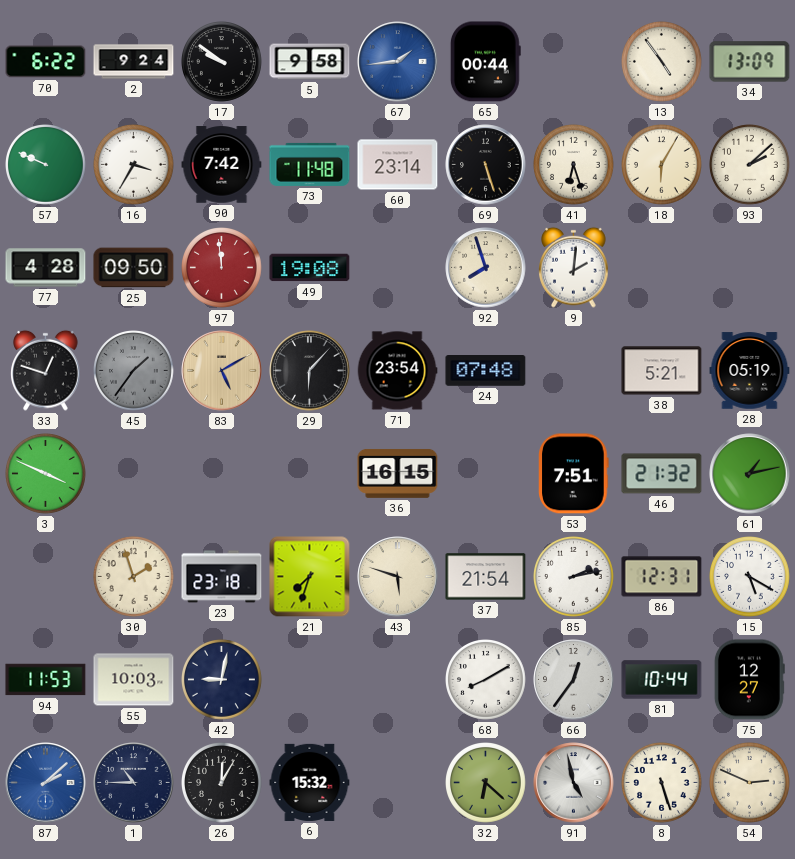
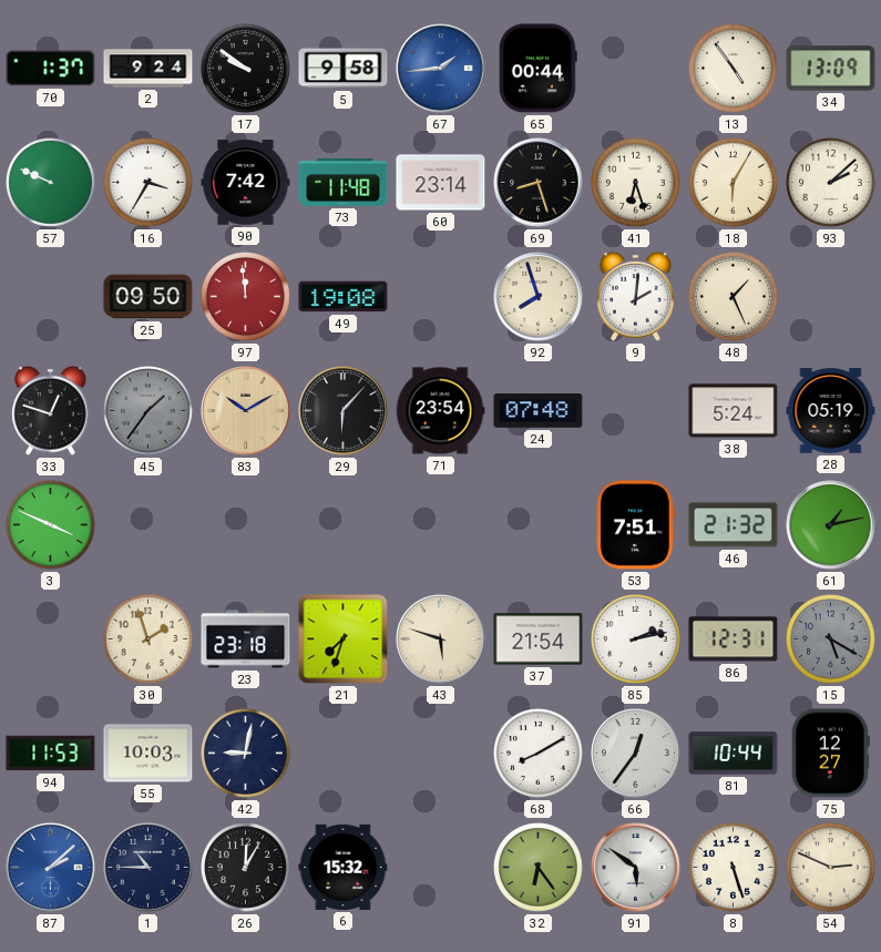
70: 6:22 -> 1:37
69: 5:27 -> 8:27
77: 4:28 -> none
48: none -> 1:26
83: 5:10 -> 10:10
38: 5:21 -> 5:24
36: 16:15 -> none
15 dial: white -> grey
32: 6:22 -> 6:24
91: 4:58 -> 5:51
